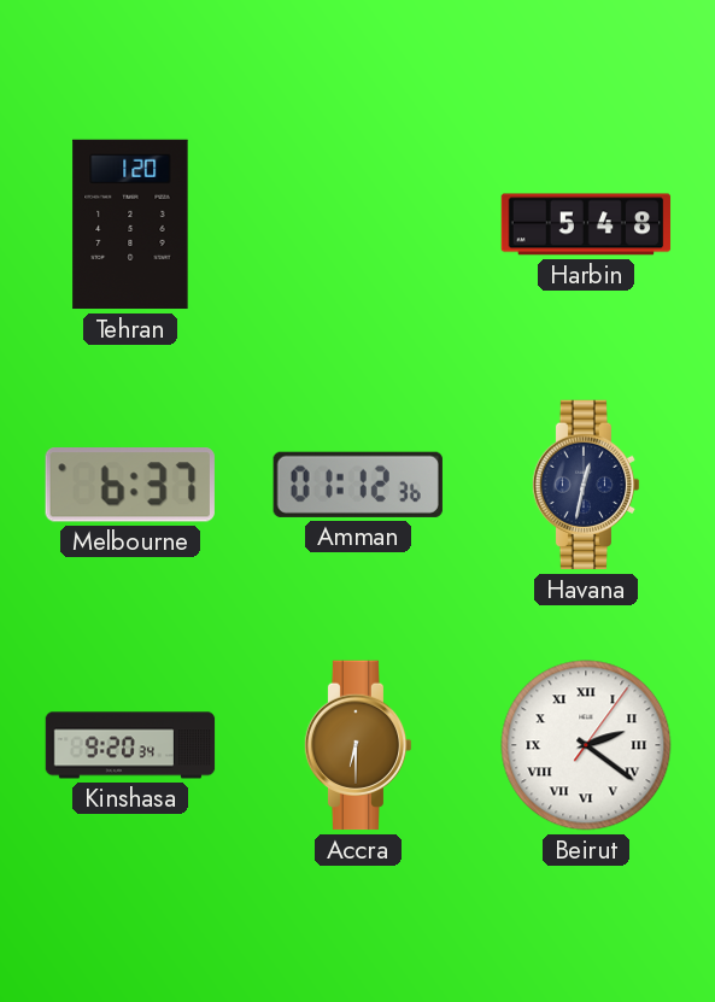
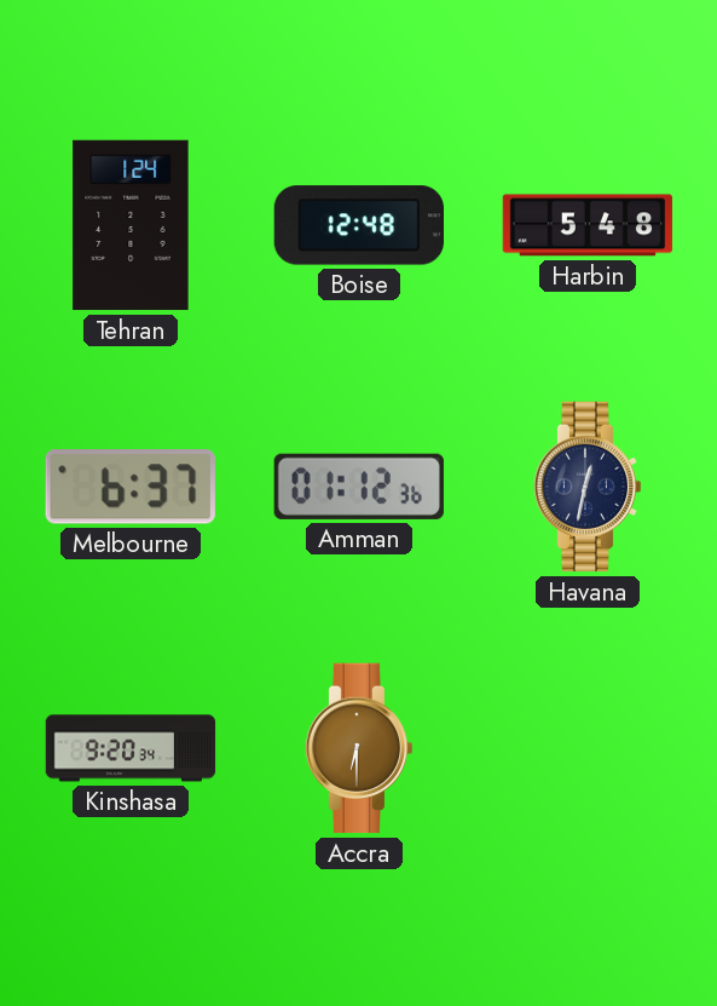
Tehran: 1:20 -> 1:24
Boise: none -> 12:48
Beirut: 2:21 -> none
